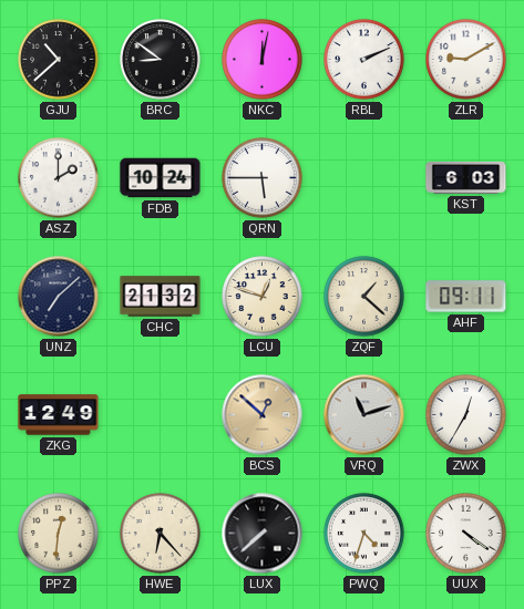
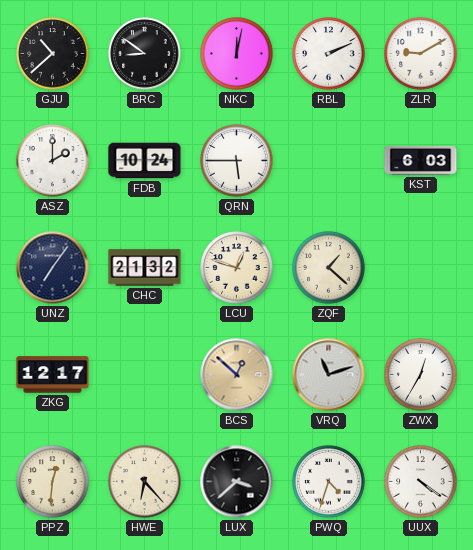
UNZ: 7:08 -> 7:06
AHF: 09:11 -> none
ZKG: 12:49 -> 12:17
LUX: 7:38 -> 3:38
